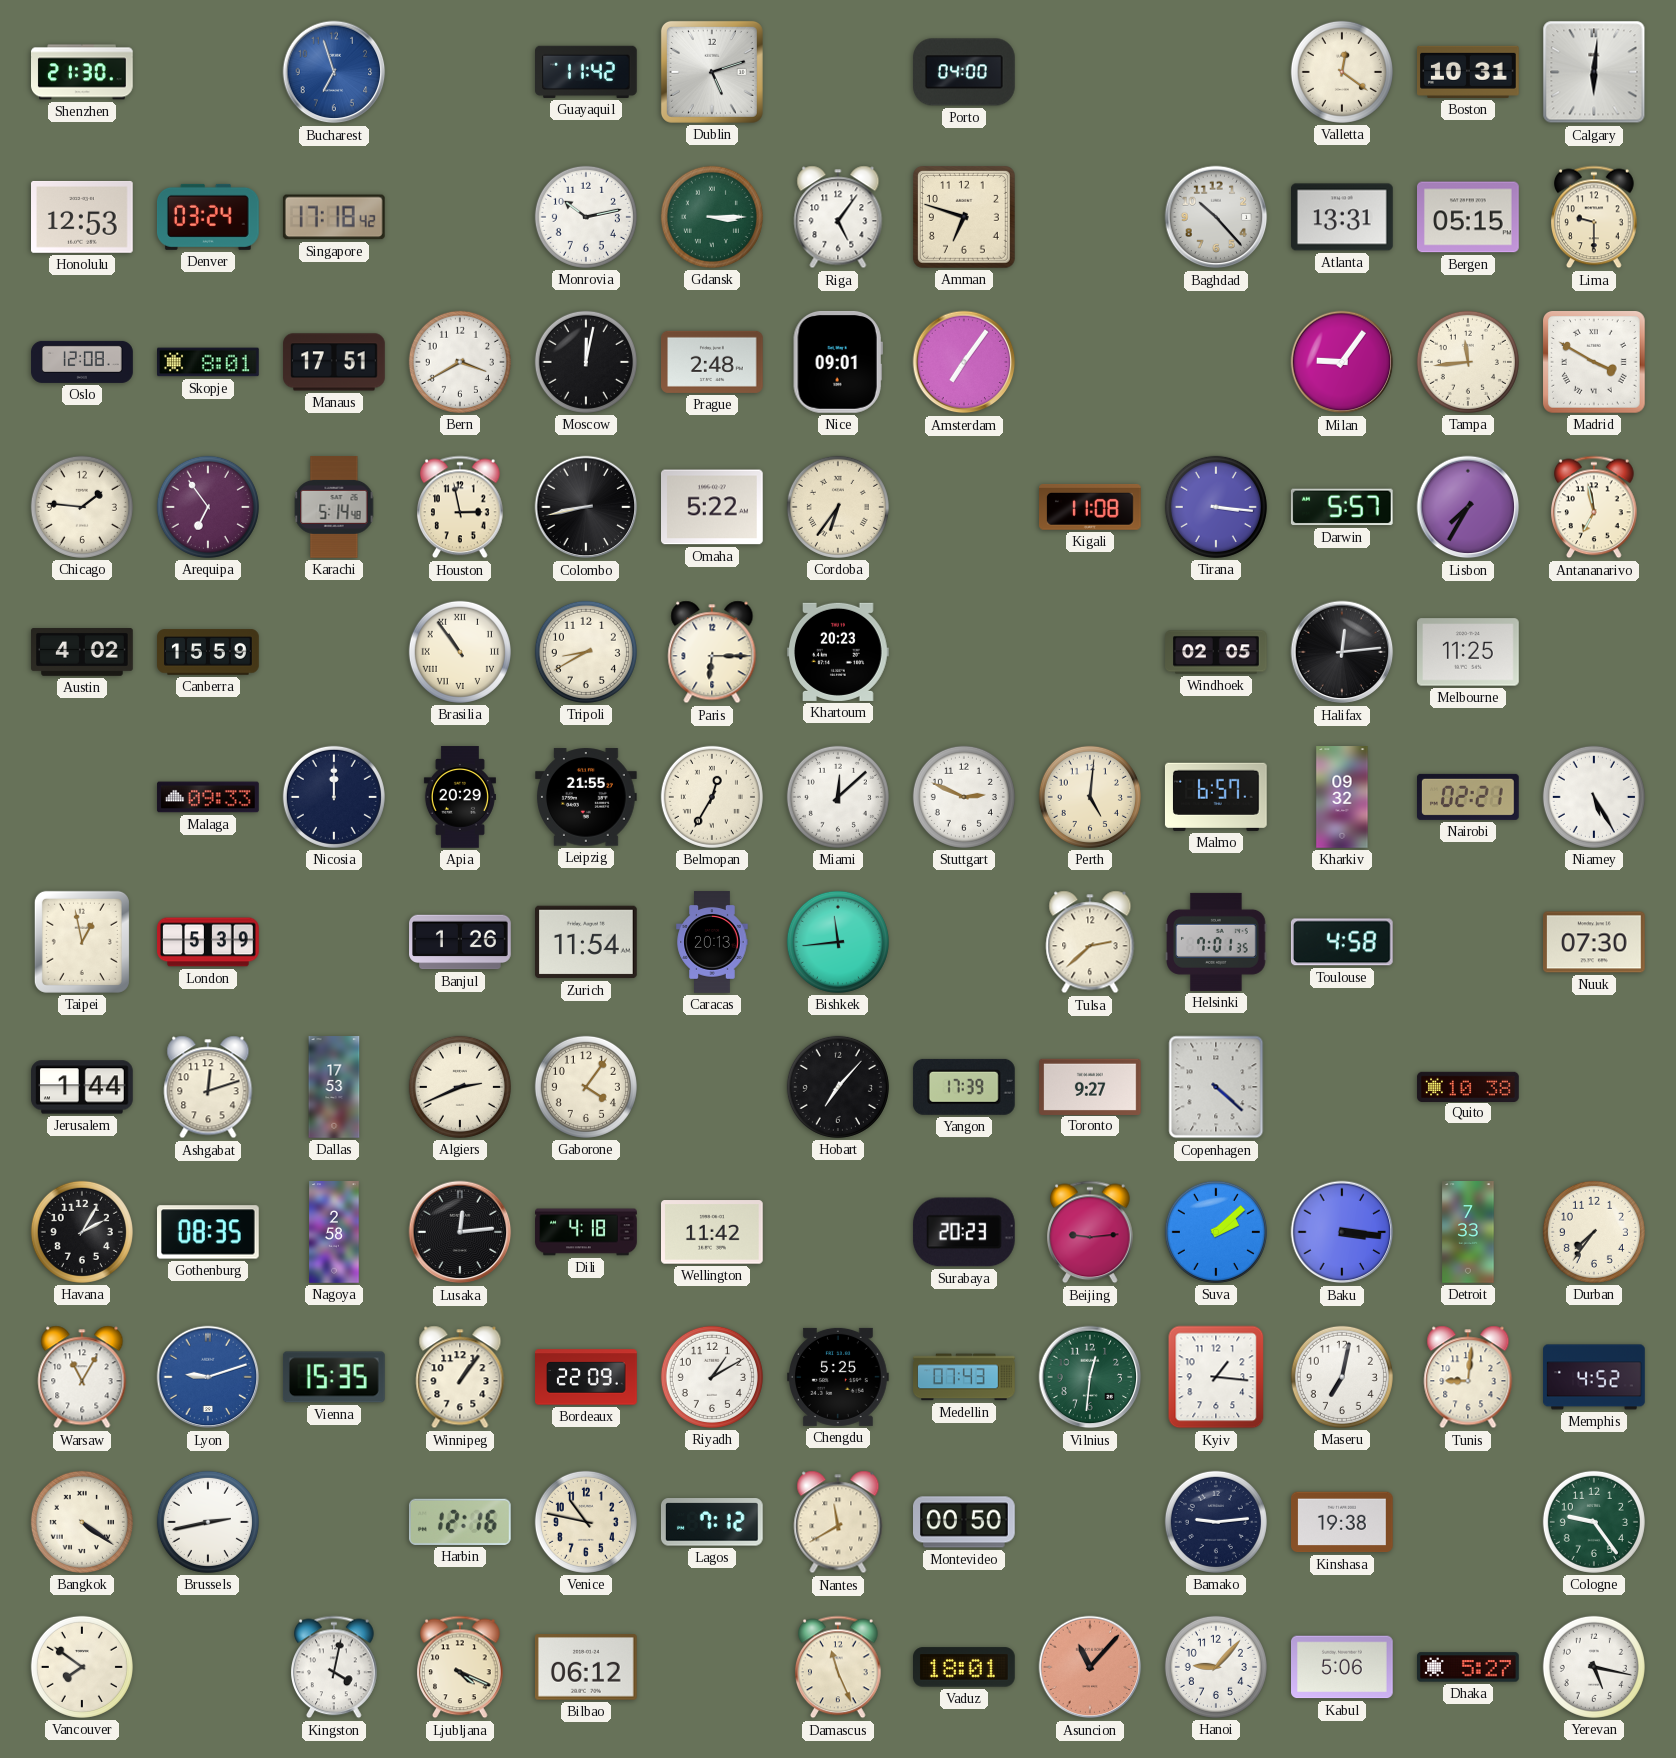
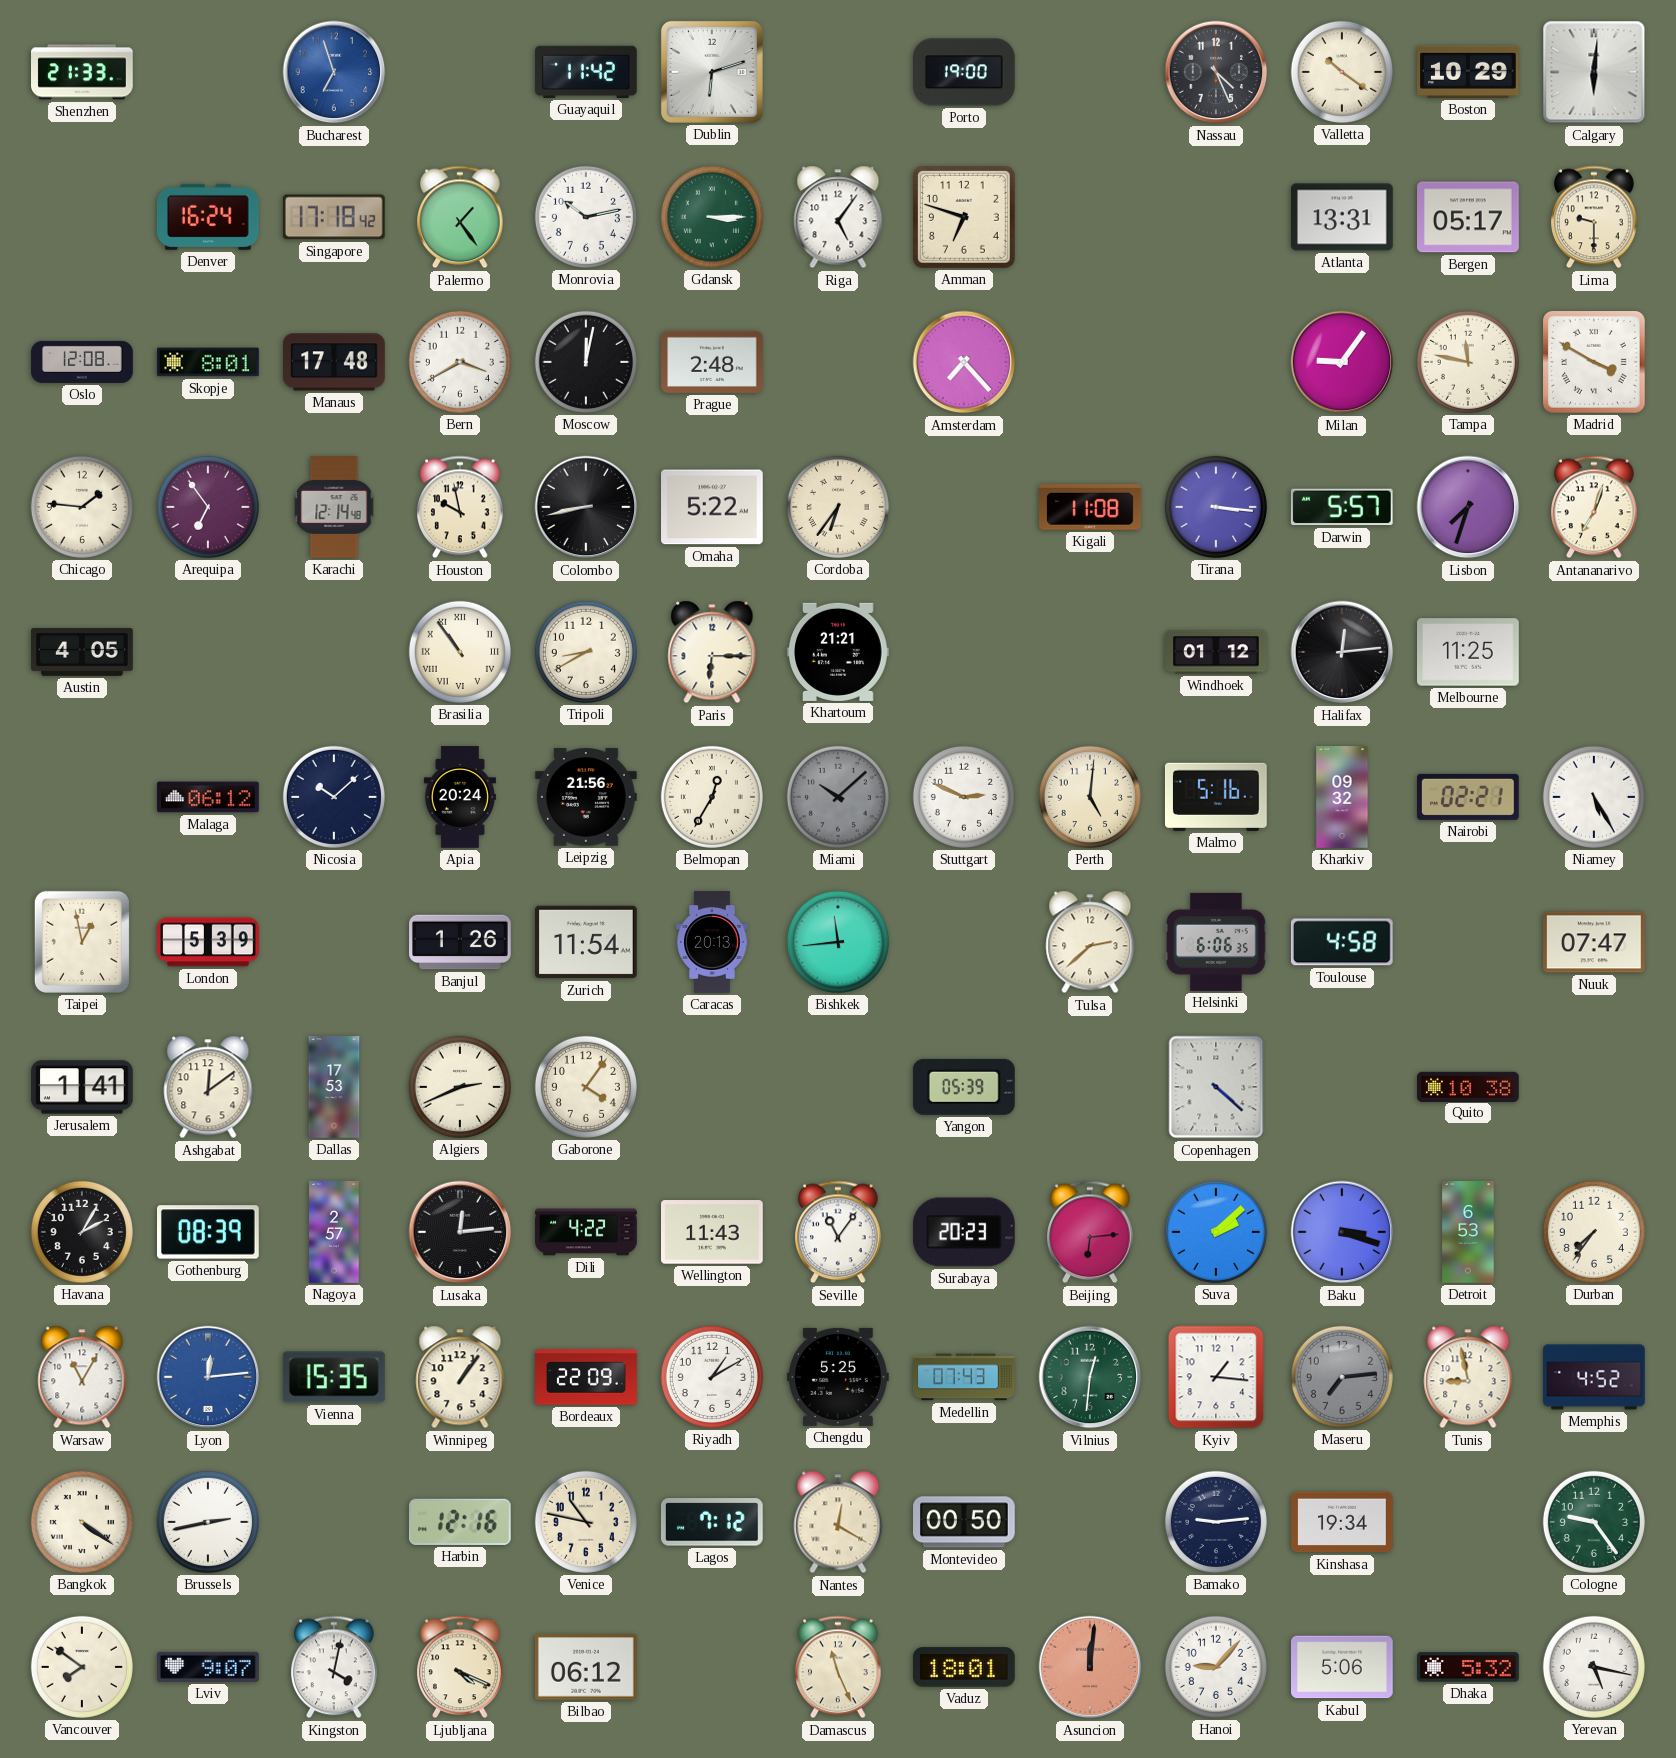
Shenzhen: 21:30 -> 21:33
Dublin: 5:12 -> 6:12
Porto: 04:00 -> 19:00
Nassau: none -> 4:26
Valletta: 12:21 -> 10:21
Boston: 10:31 -> 10:29
Honolulu: 12:53 -> none
Denver: 03:24 -> 16:24
Palermo: none -> 1:24
Baghdad: 10:23 -> none
Bergen: 05:15 -> 05:17
Manaus: 17:51 -> 17:48
Nice: 09:01 -> none
Amsterdam: 7:06 -> 7:23
Tampa: 11:44 -> 11:47
Karachi: 5:14 -> 12:14
Houston: 2:58 -> 9:58
Lisbon: 7:35 -> 7:33
Antananarivo: 6:58 -> 7:03
Austin: 4:02 -> 4:05
Canberra: 15:59 -> none
Khartoum: 20:23 -> 21:21
Windhoek: 02:05 -> 01:12
Malaga: 09:33 -> 06:12
Nicosia: 12:00 -> 10:08
Apia: 20:29 -> 20:24
Leipzig: 21:55 -> 21:56
Miami: 12:08 -> 10:08
Miami dial: white -> grey
Malmo: 6:57 -> 5:16
Helsinki: 7:01 -> 6:06
Nuuk: 07:30 -> 07:47
Jerusalem: 1:44 -> 1:41
Ashgabat: 12:12 -> 12:09
Hobart: 7:07 -> none
Yangon: 17:39 -> 05:39
Toronto: 9:27 -> none
Gothenburg: 08:35 -> 08:39
Nagoya: 2:58 -> 2:57
Dili: 4:18 -> 4:22
Wellington: 11:42 -> 11:43
Seville: none -> 11:06
Beijing: 9:14 -> 6:14
Baku: 3:16 -> 3:18
Detroit: 7:33 -> 6:53
Lyon: 9:12 -> 12:14
Maseru: 7:02 -> 7:14
Maseru dial: white -> grey
Tunis: 9:01 -> 8:58
Nantes: 11:40 -> 12:20
Kinshasa: 19:38 -> 19:34
Lviv: none -> 9:07
Asuncion: 11:07 -> 12:01
Dhaka: 5:27 -> 5:32
